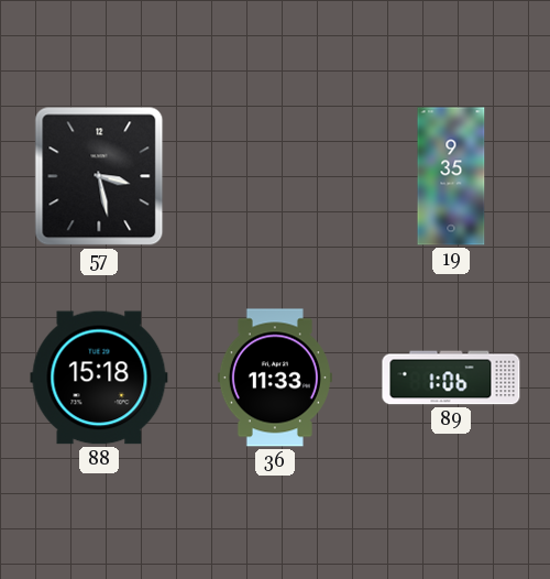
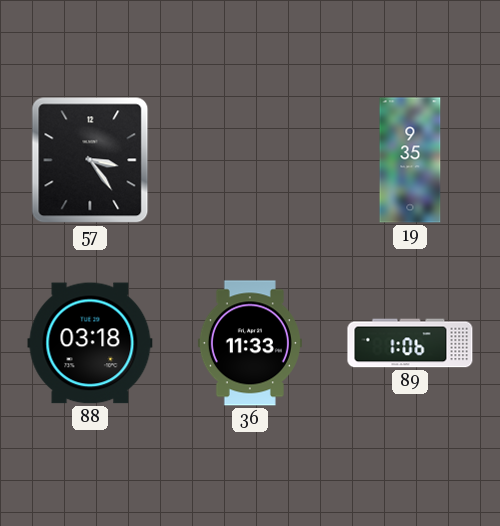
57: 3:28 -> 3:24
88: 15:18 -> 03:18
